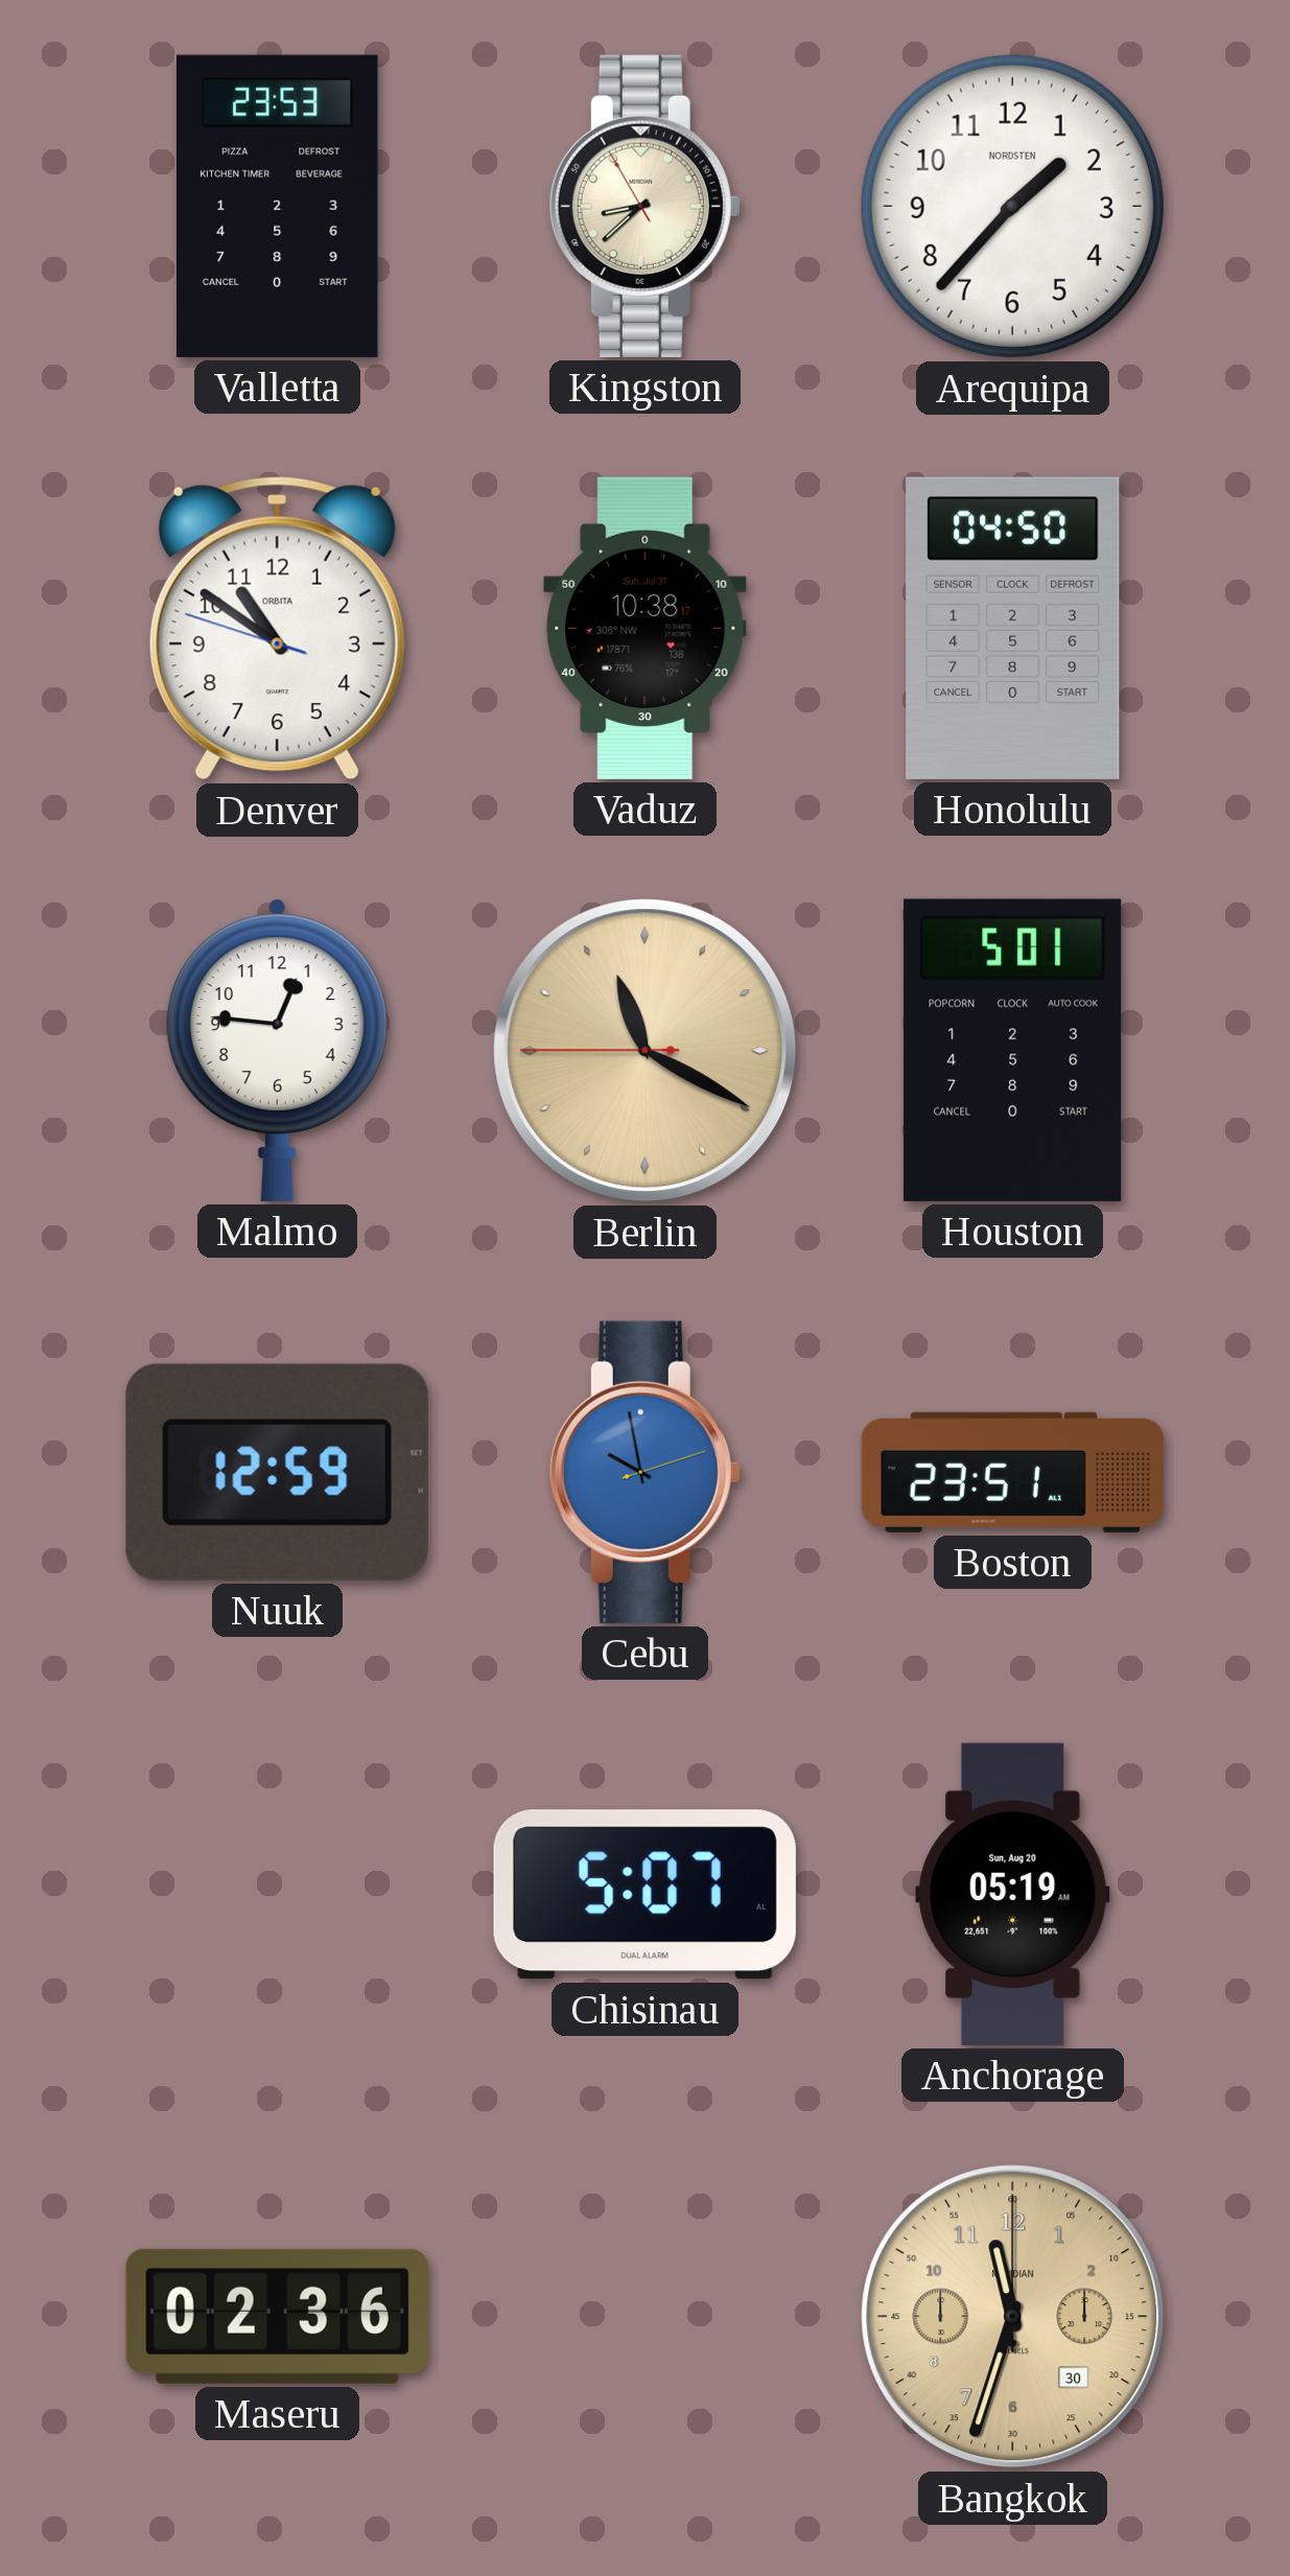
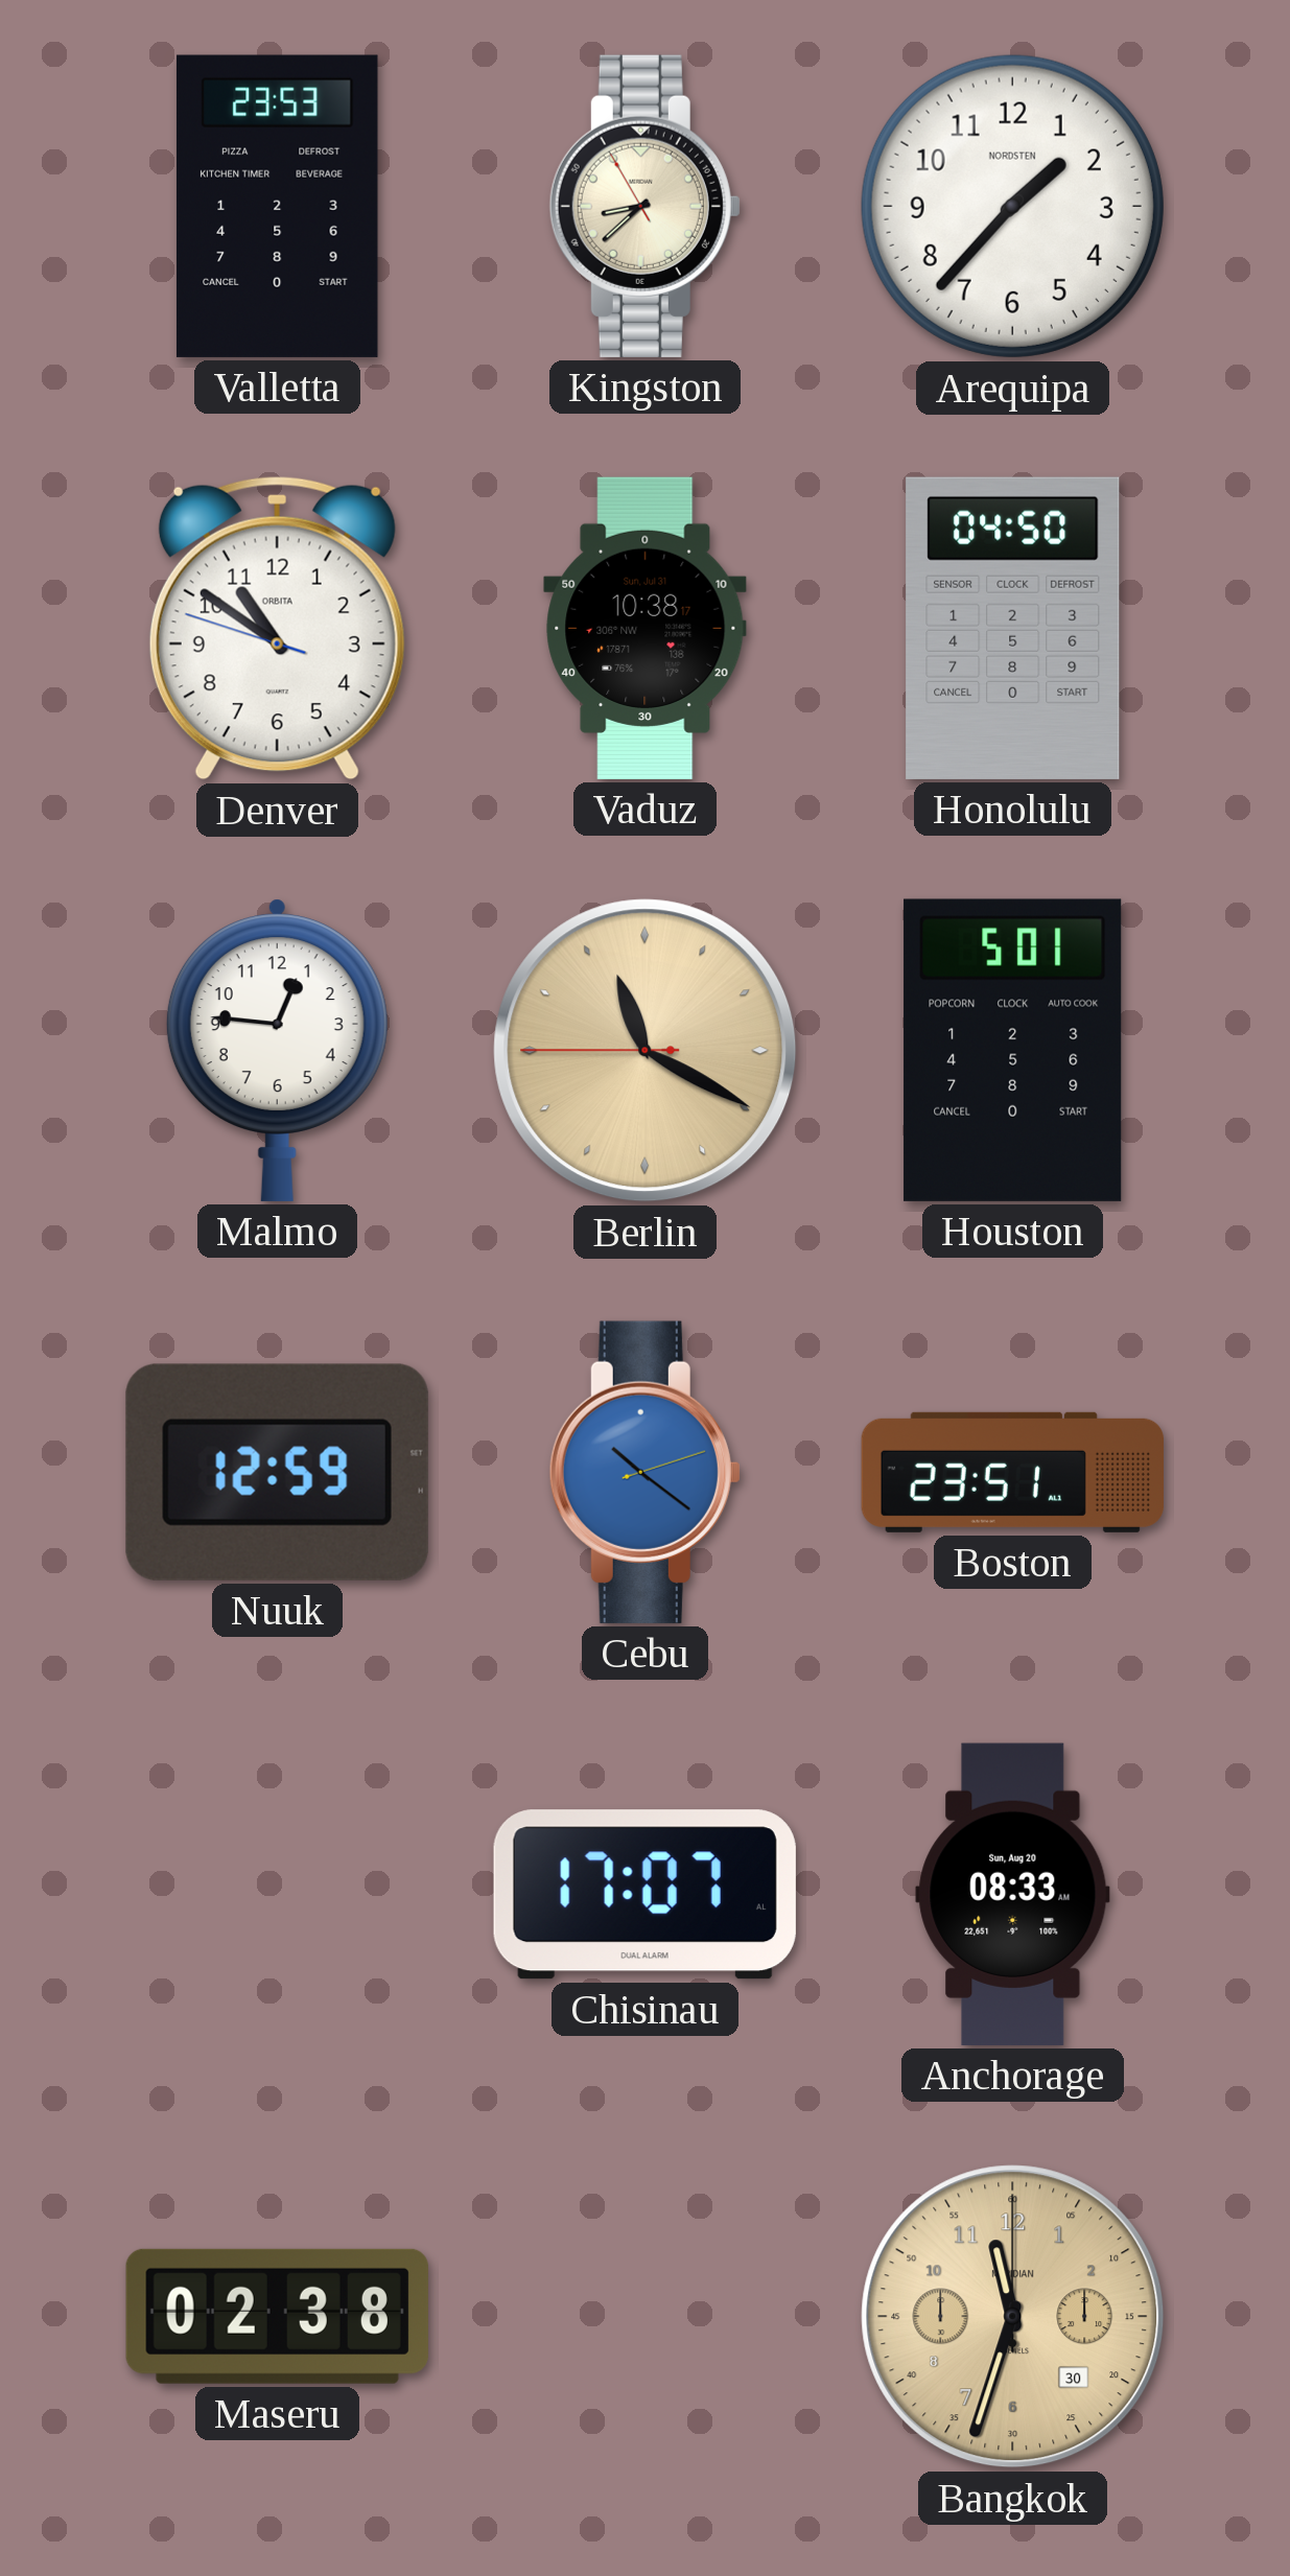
Cebu: 9:58 -> 10:21
Chisinau: 5:07 -> 17:07
Anchorage: 05:19 -> 08:33
Maseru: 02:36 -> 02:38
